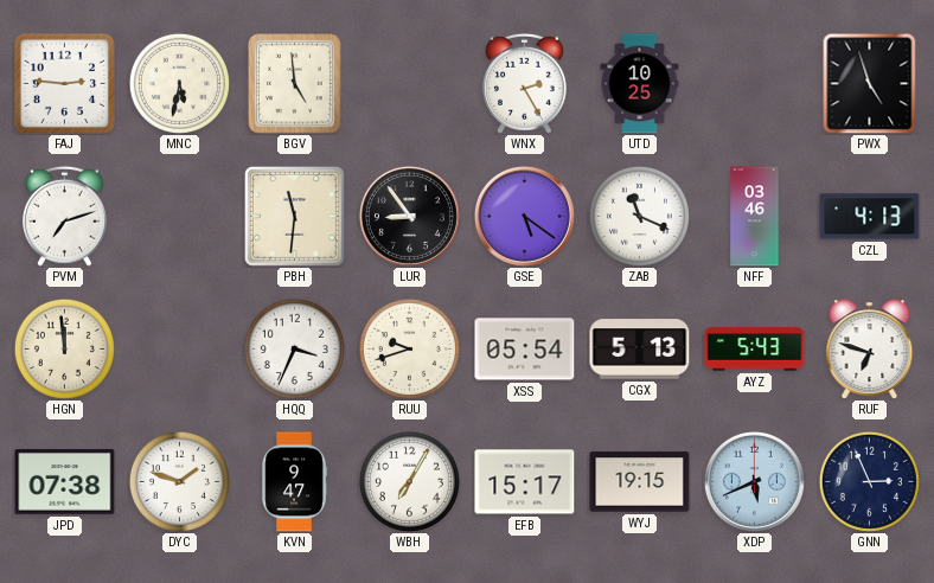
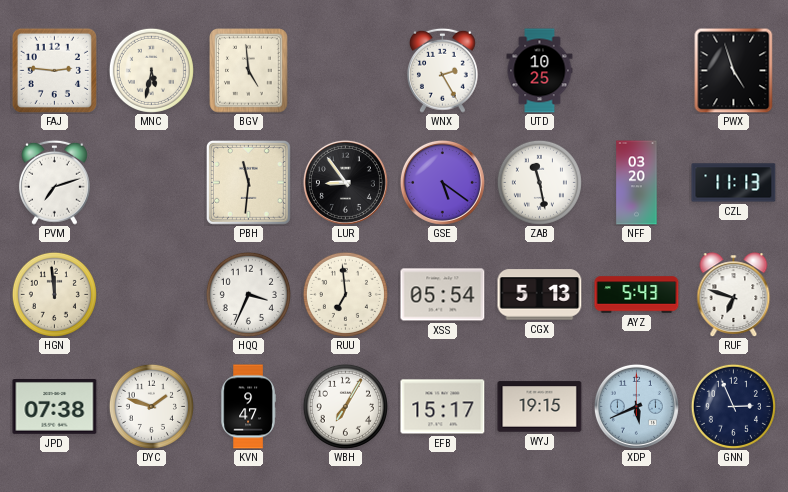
ZAB: 11:19 -> 11:28
NFF: 03:46 -> 03:20
CZL: 4:13 -> 11:13
RUU: 9:42 -> 6:59
